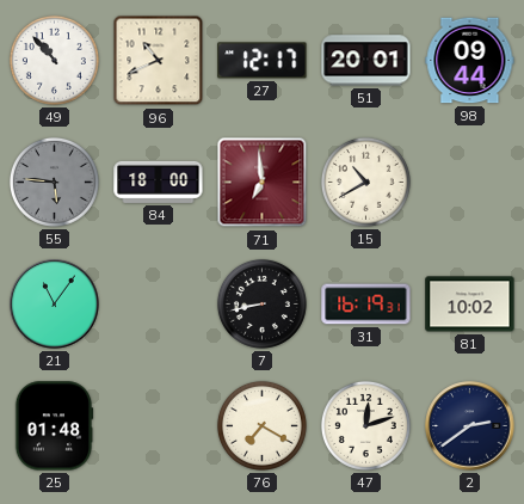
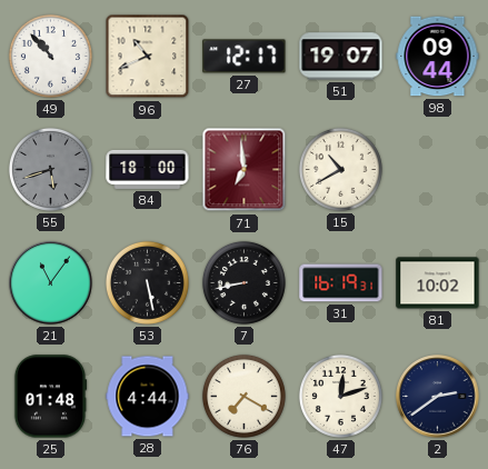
51: 20:01 -> 19:07
55: 5:46 -> 5:42
53: none -> 5:28
28: none -> 4:44
